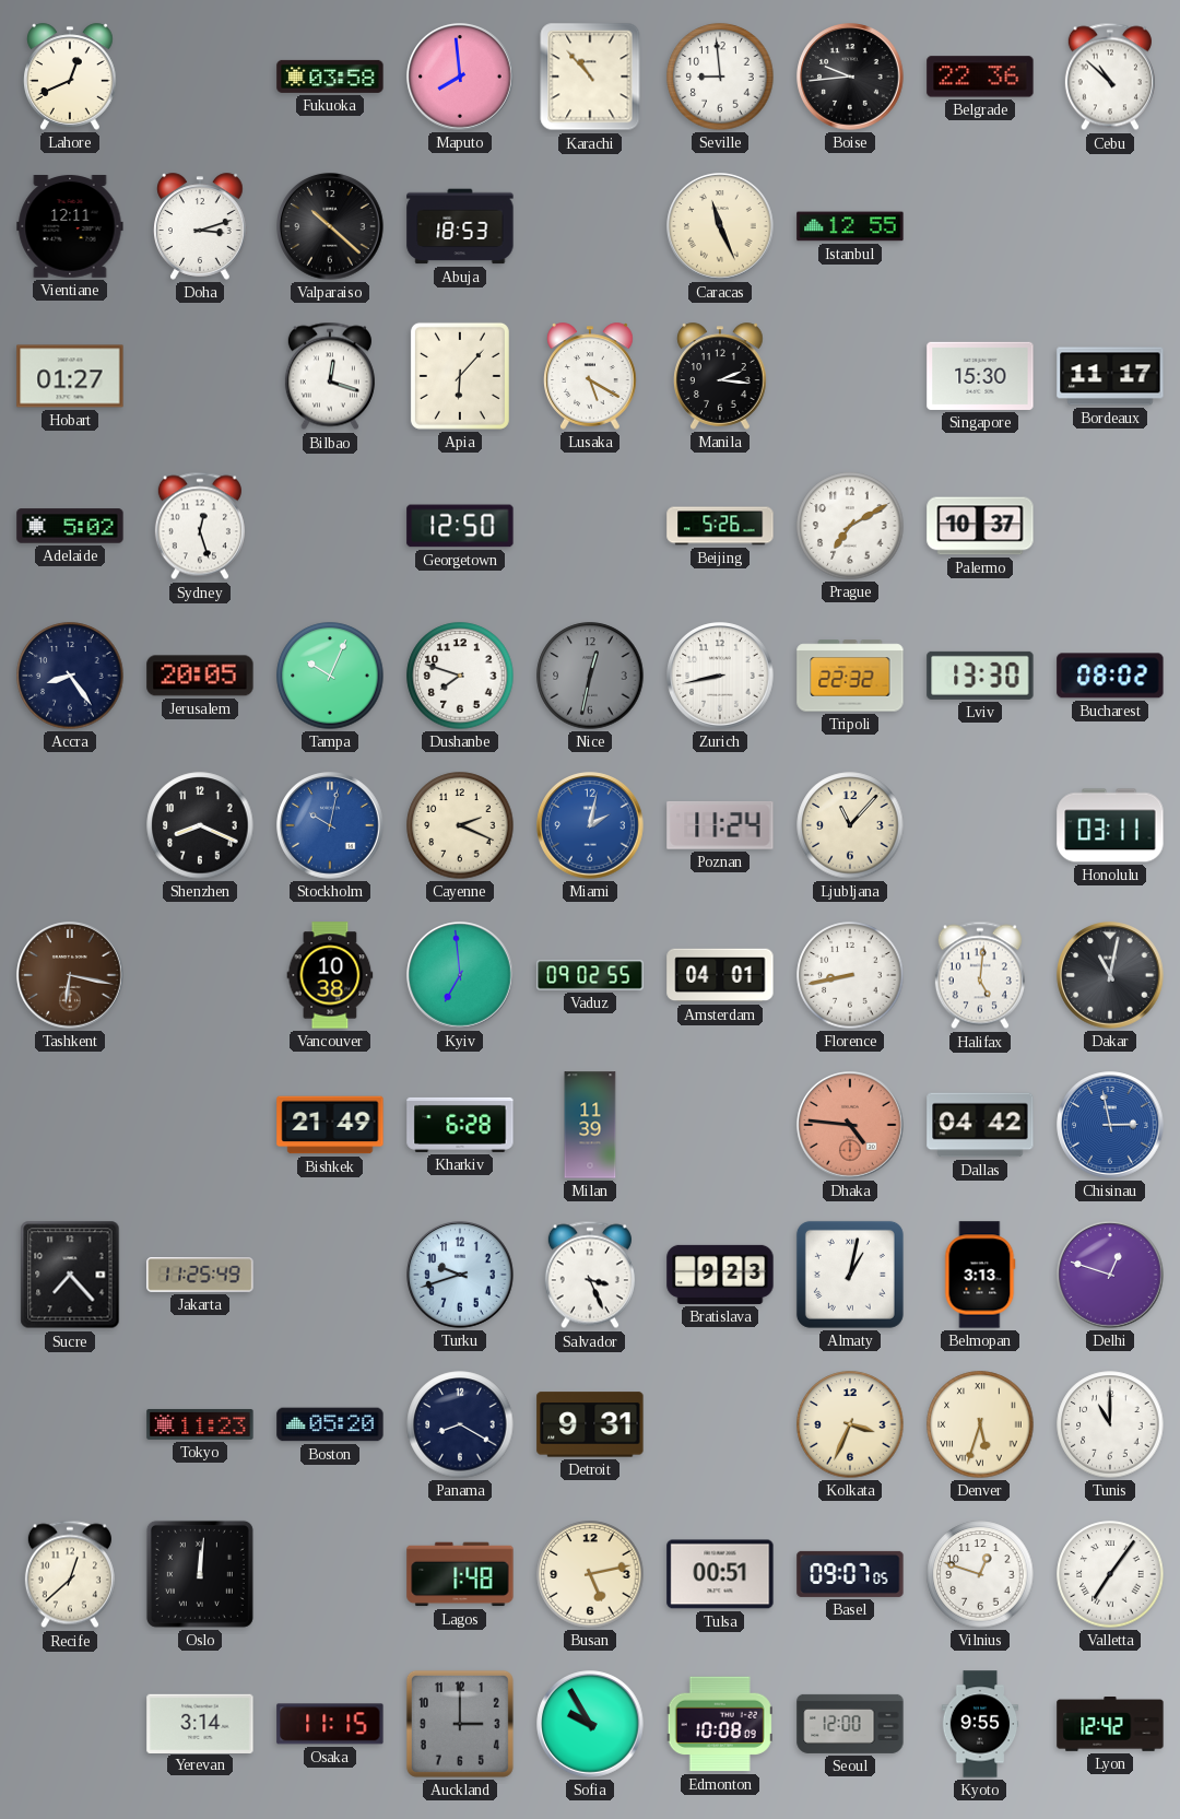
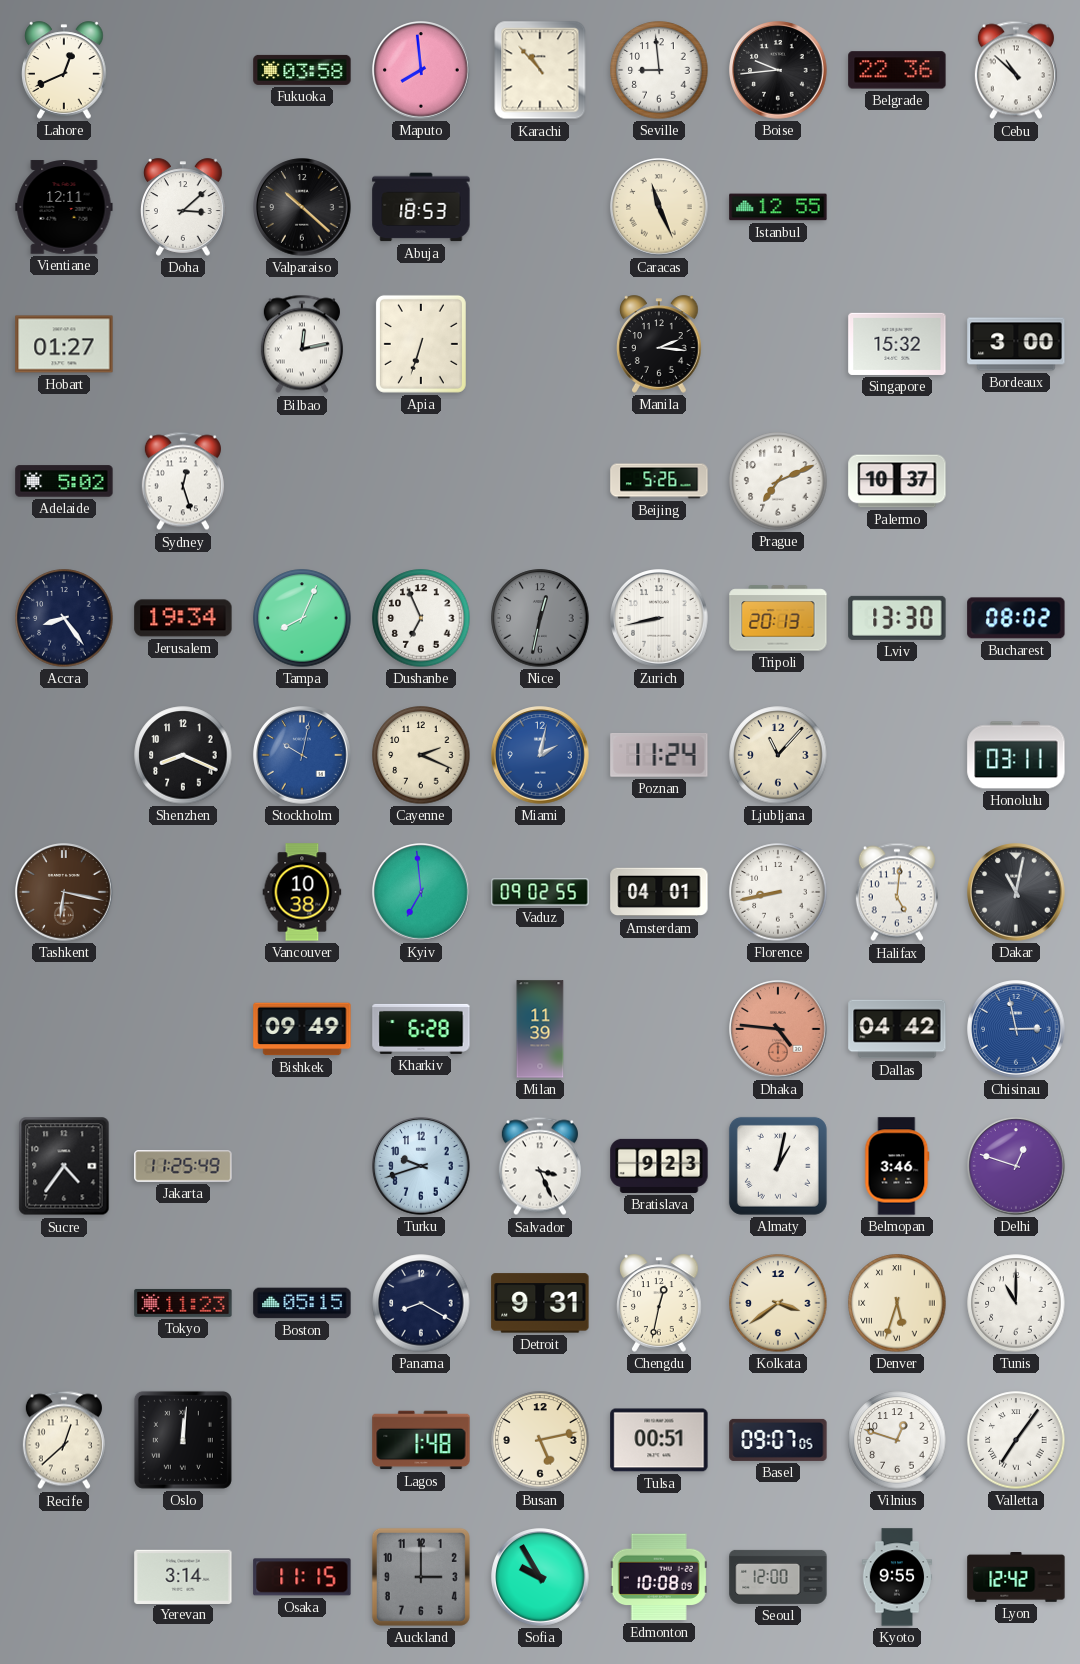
Doha: 3:12 -> 3:08
Bilbao: 12:18 -> 12:13
Apia: 6:07 -> 6:33
Lusaka: 5:20 -> none
Singapore: 15:30 -> 15:32
Bordeaux: 11:17 -> 3:00
Georgetown: 12:50 -> none
Prague: 7:10 -> 7:11
Jerusalem: 20:05 -> 19:34
Tampa: 10:04 -> 8:04
Dushanbe: 7:48 -> 6:56
Tripoli: 22:32 -> 20:13
Bishkek: 21:49 -> 09:49
Sucre: 7:23 -> 4:36
Belmopan: 3:13 -> 3:46
Boston: 05:20 -> 05:15
Chengdu: none -> 12:32
Kolkata: 3:34 -> 3:39
